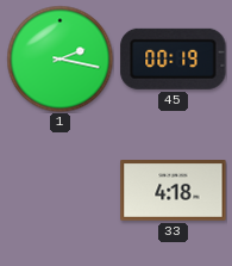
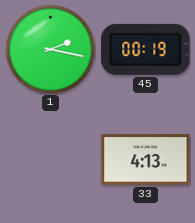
33: 4:18 -> 4:13
